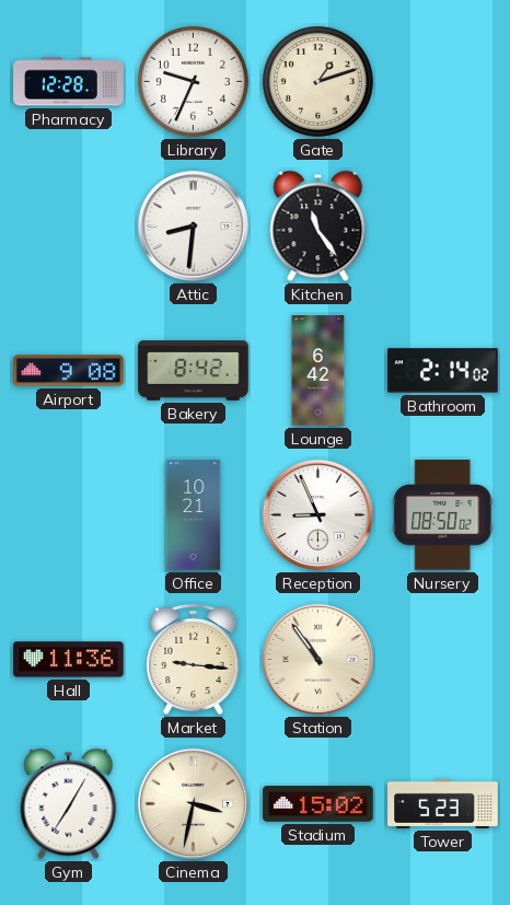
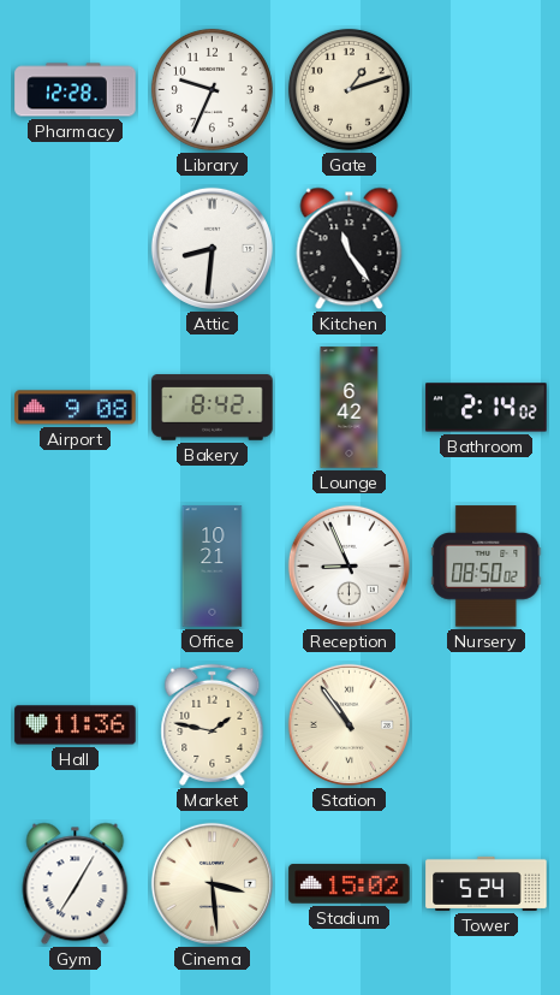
Market: 9:16 -> 1:47
Cinema: 3:32 -> 3:29
Tower: 5:23 -> 5:24
